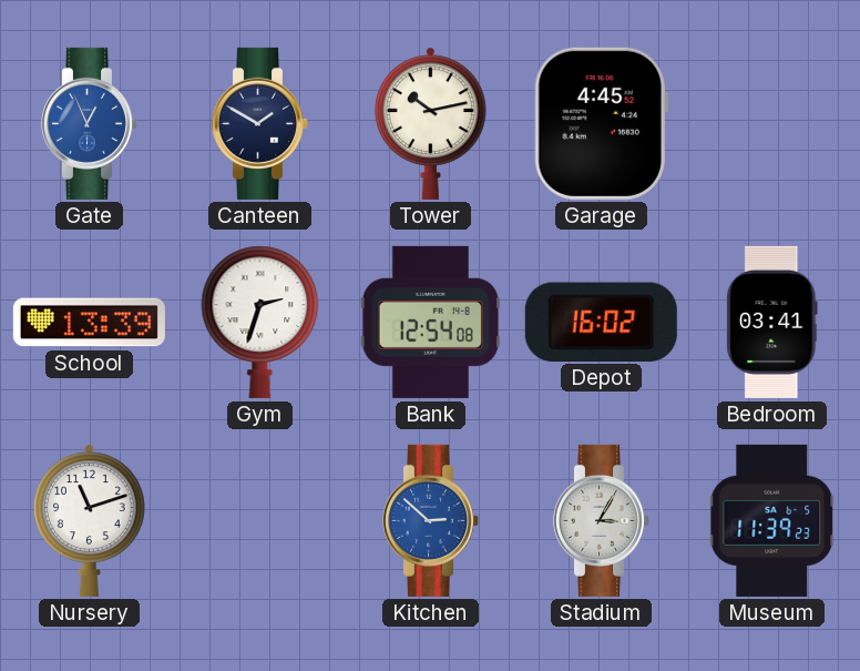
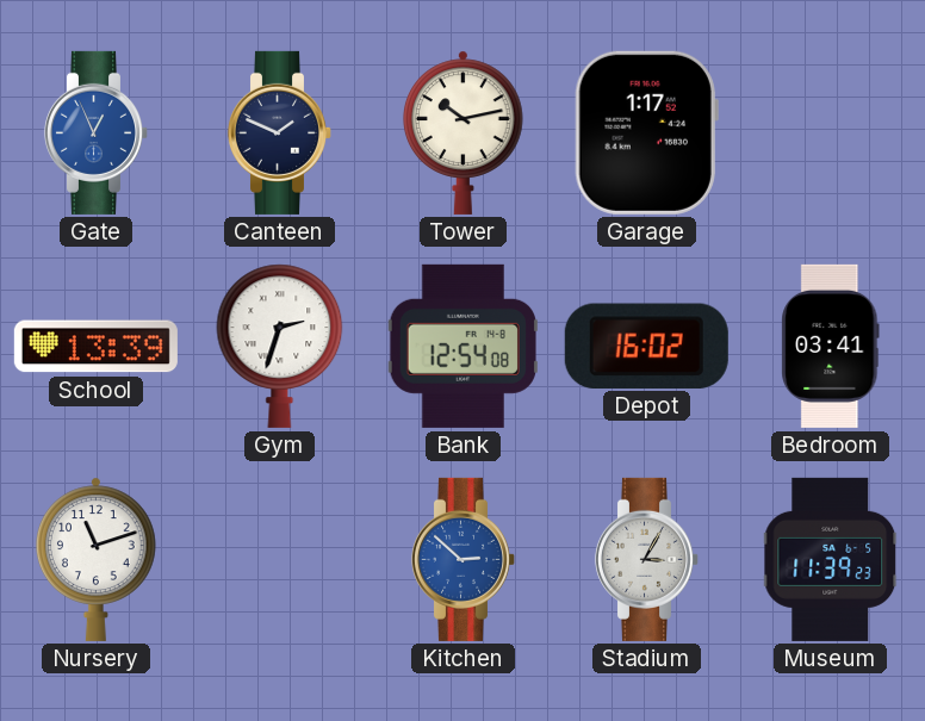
Canteen: 1:50 -> 1:49
Garage: 4:45 -> 1:17
